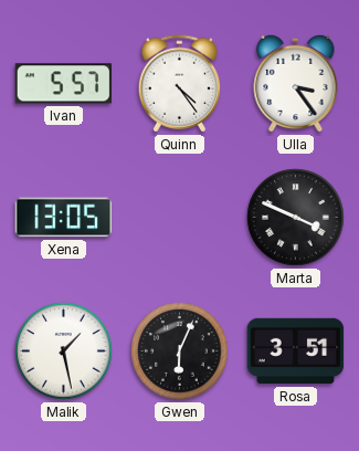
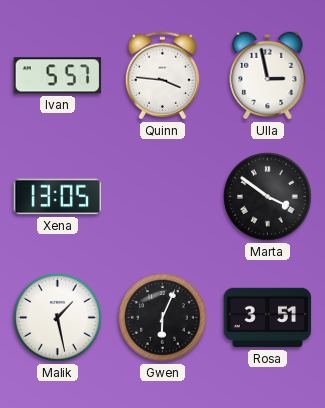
Quinn: 4:24 -> 3:46
Ulla: 3:24 -> 2:58
Marta: 3:49 -> 3:51
